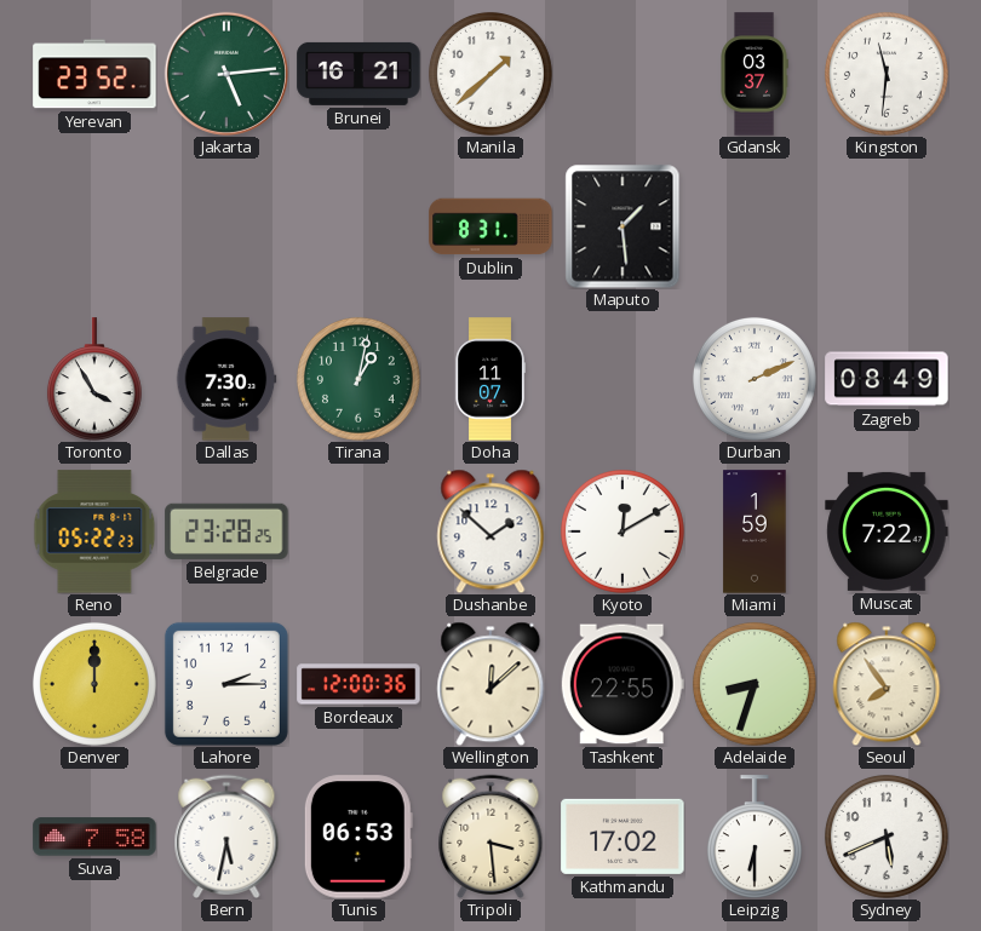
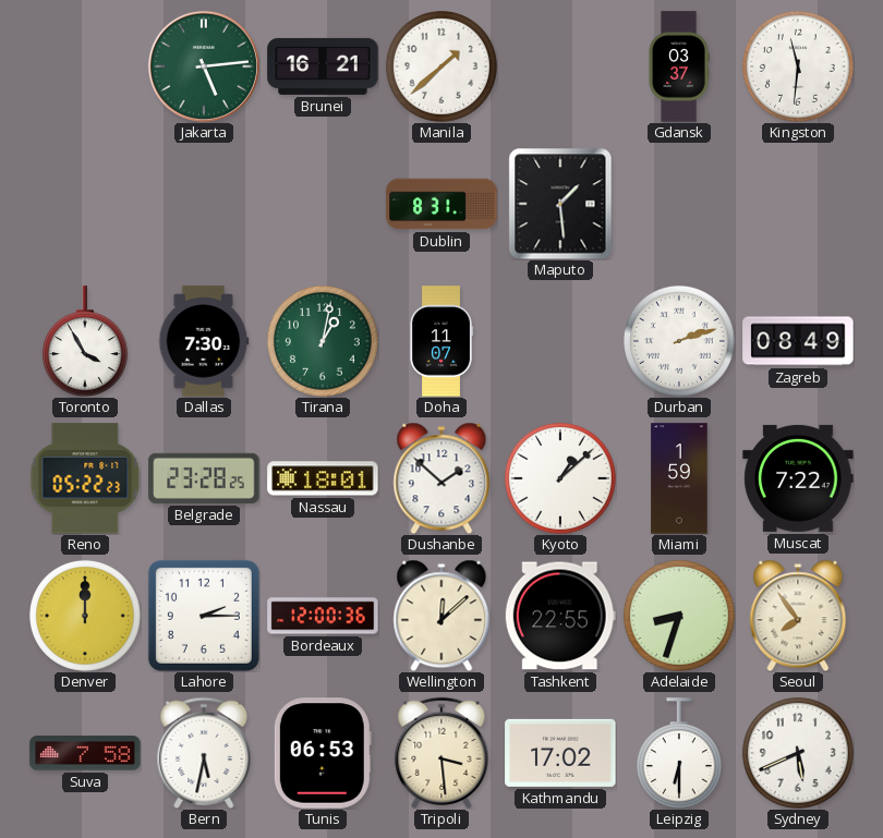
Yerevan: 23:52 -> none
Durban: 2:11 -> 2:12
Nassau: none -> 18:01
Kyoto: 12:10 -> 1:08
